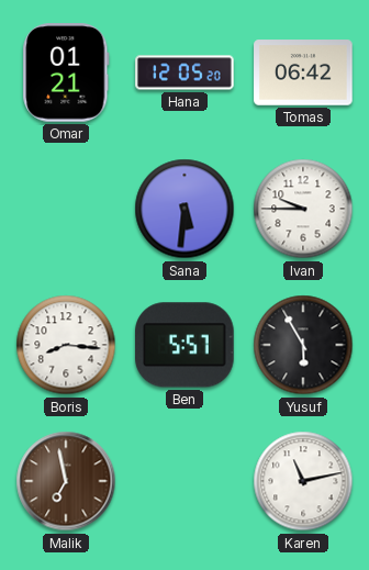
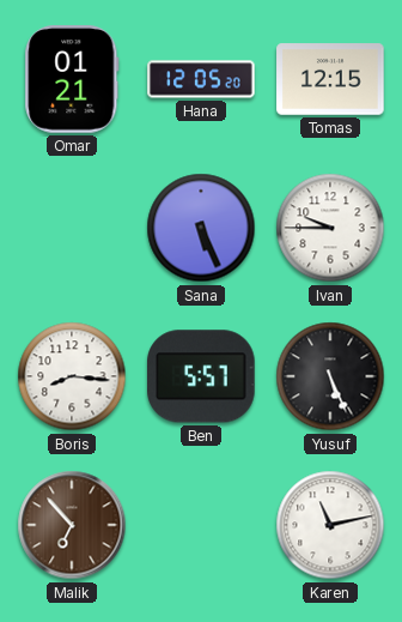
Tomas: 06:42 -> 12:15
Sana: 5:31 -> 5:26
Yusuf: 5:55 -> 5:26
Malik: 6:58 -> 6:53
